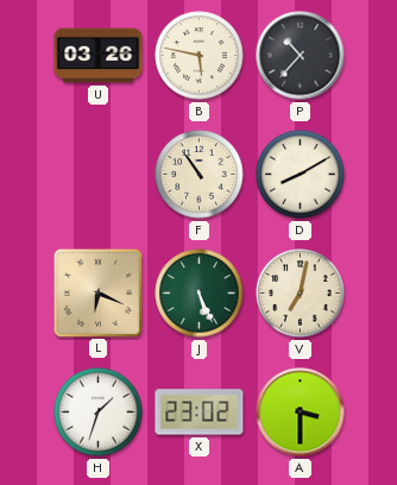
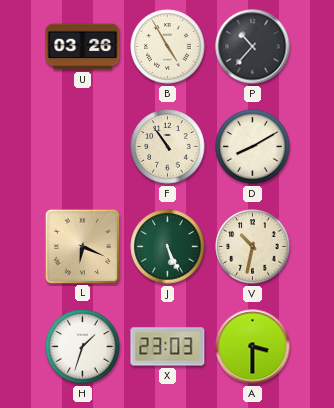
B: 5:47 -> 4:55
V: 7:02 -> 10:32
X: 23:02 -> 23:03
